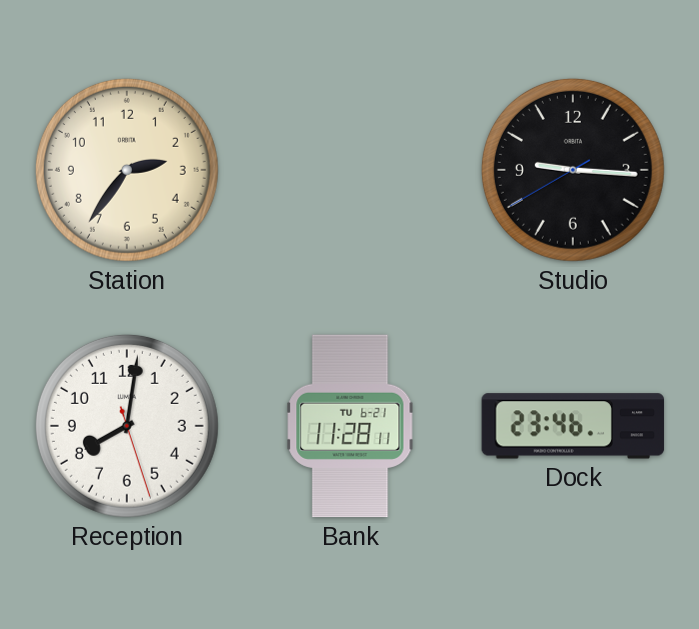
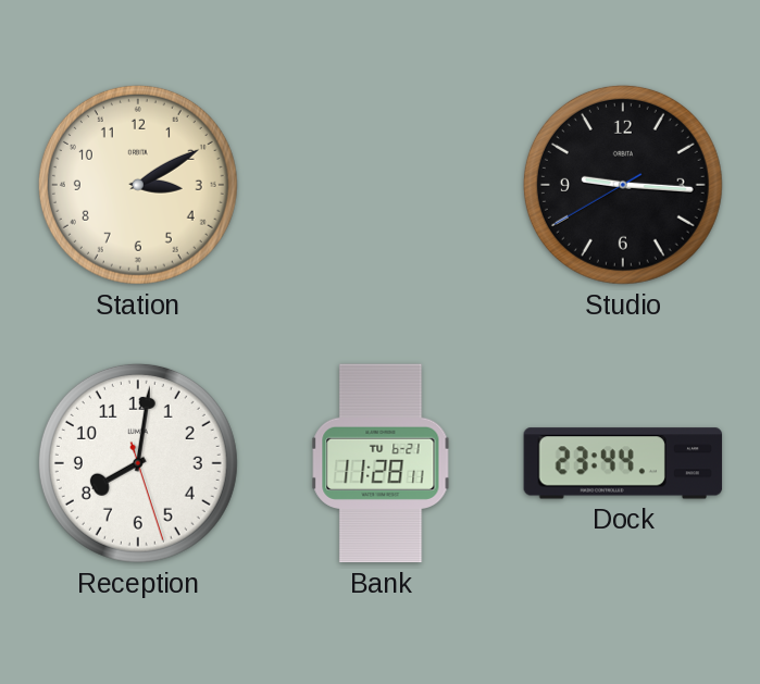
Station: 2:36 -> 3:10
Dock: 23:46 -> 23:44
